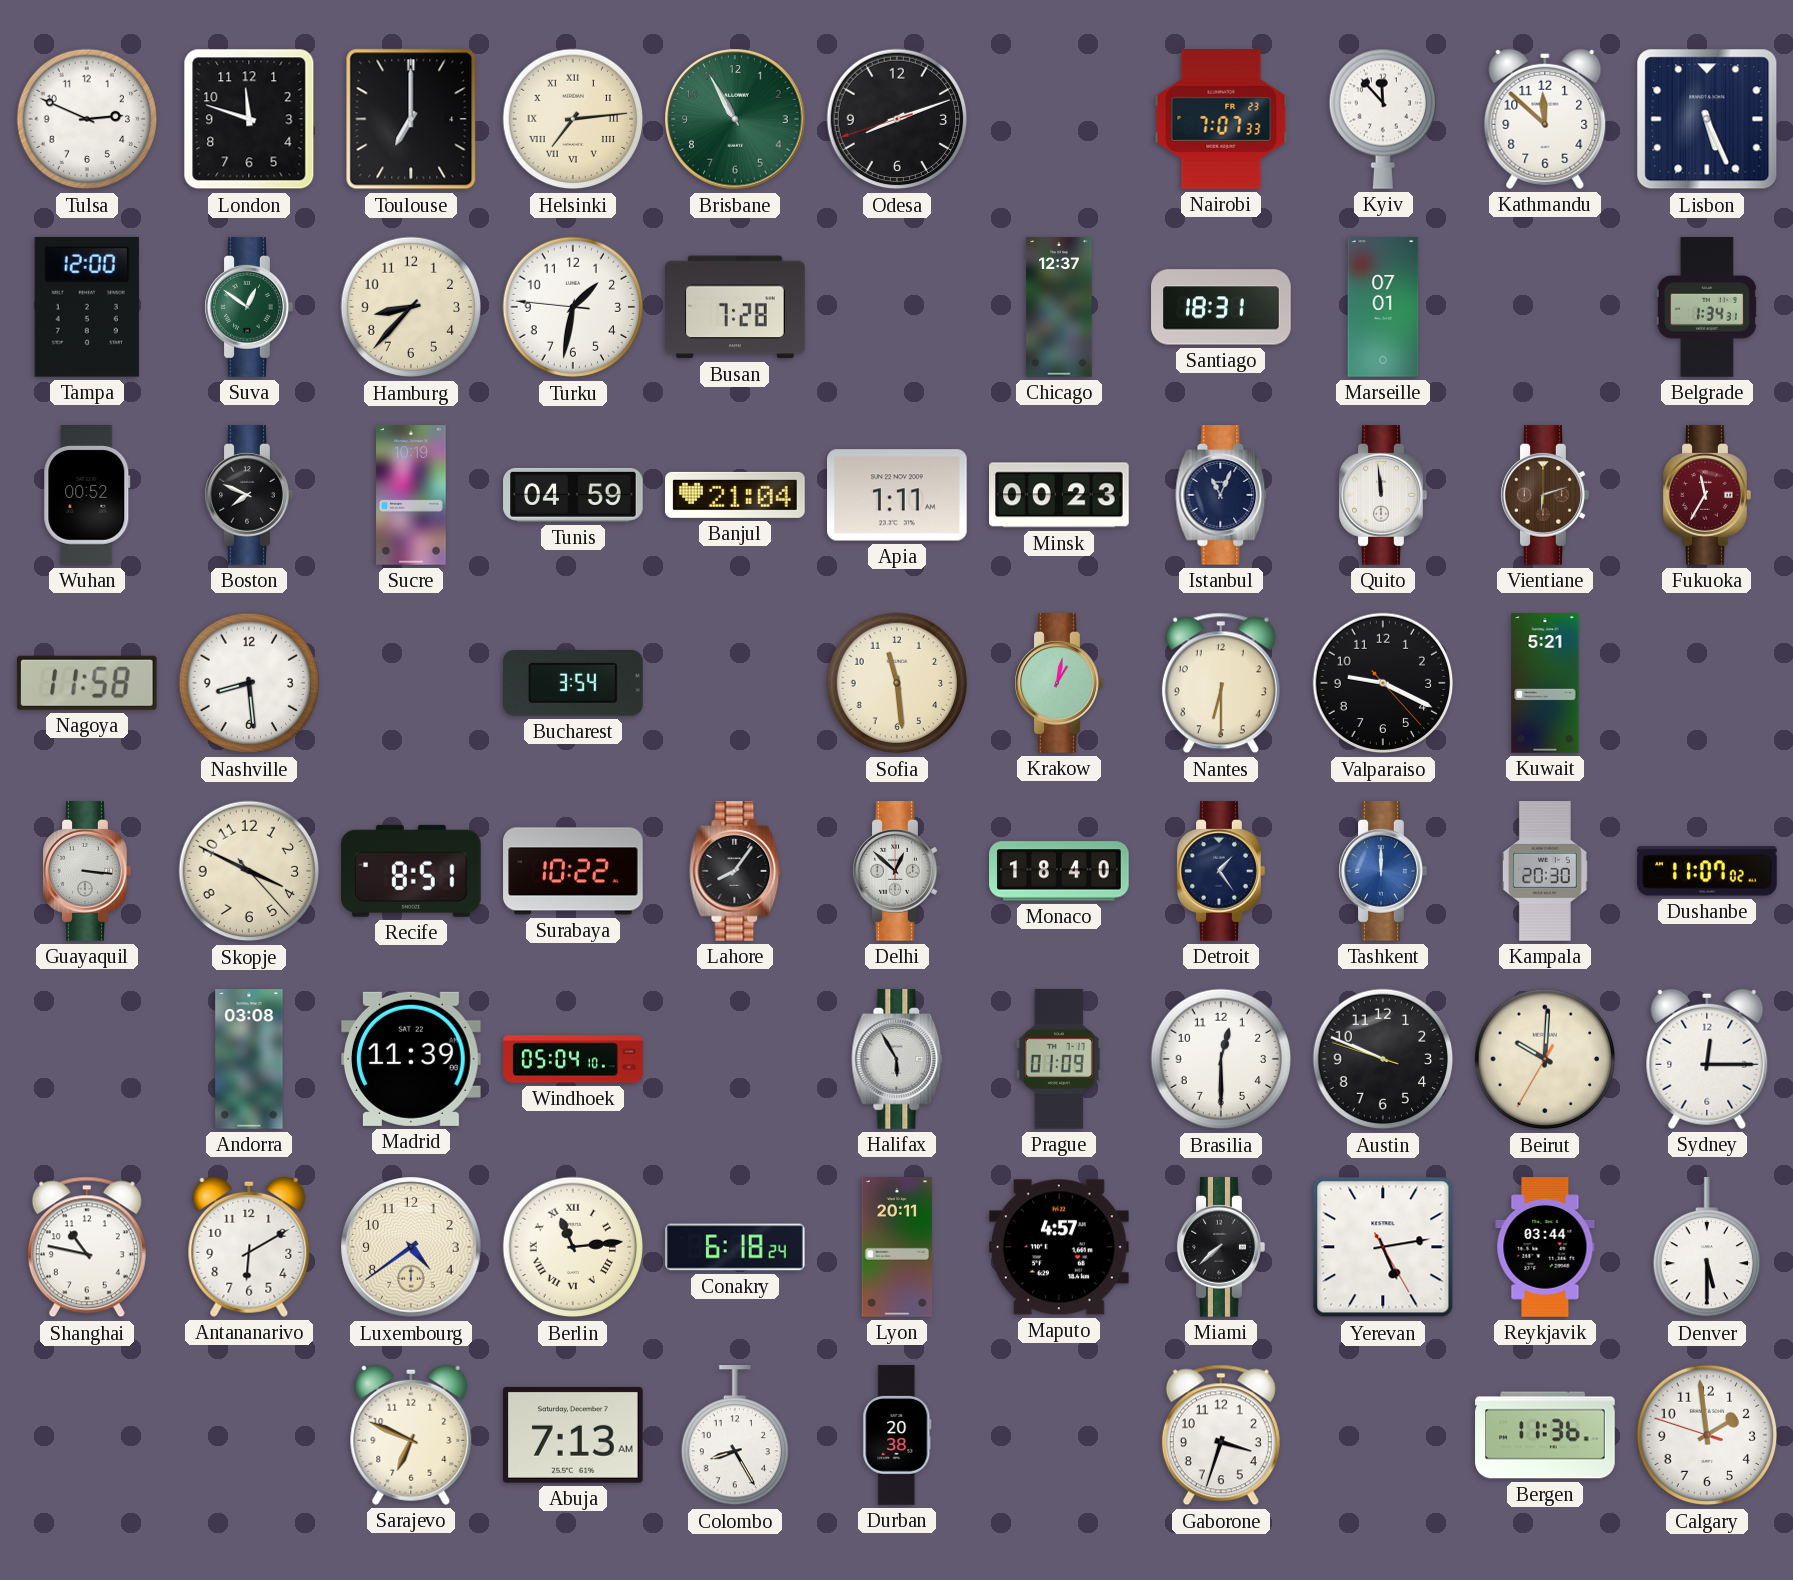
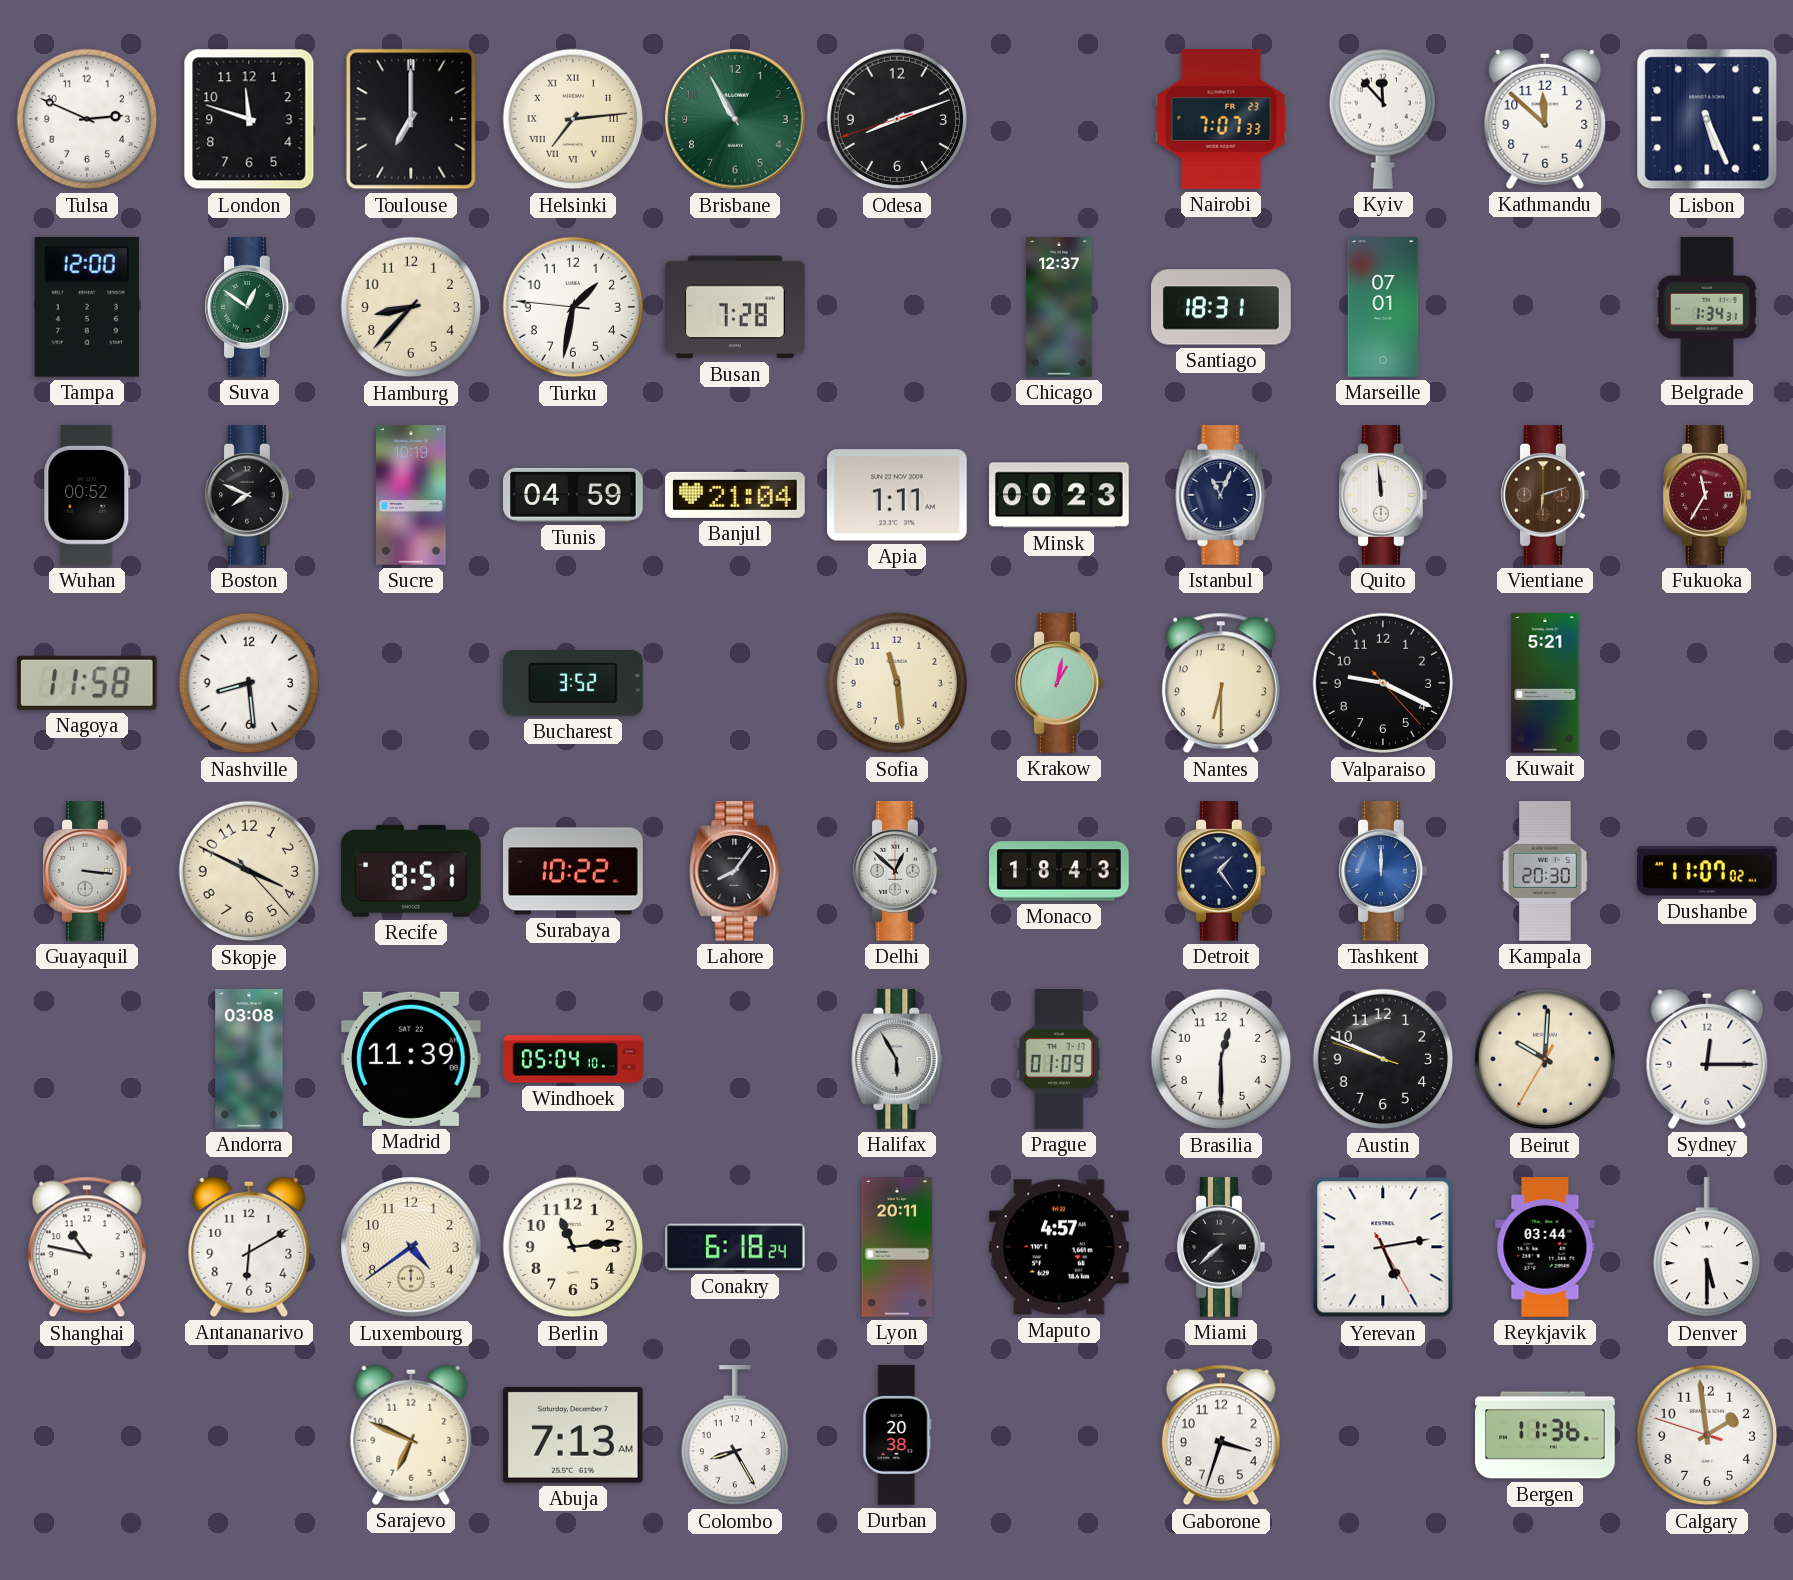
Bucharest: 3:54 -> 3:52
Monaco: 18:40 -> 18:43
Berlin numerals: Roman -> Arabic
